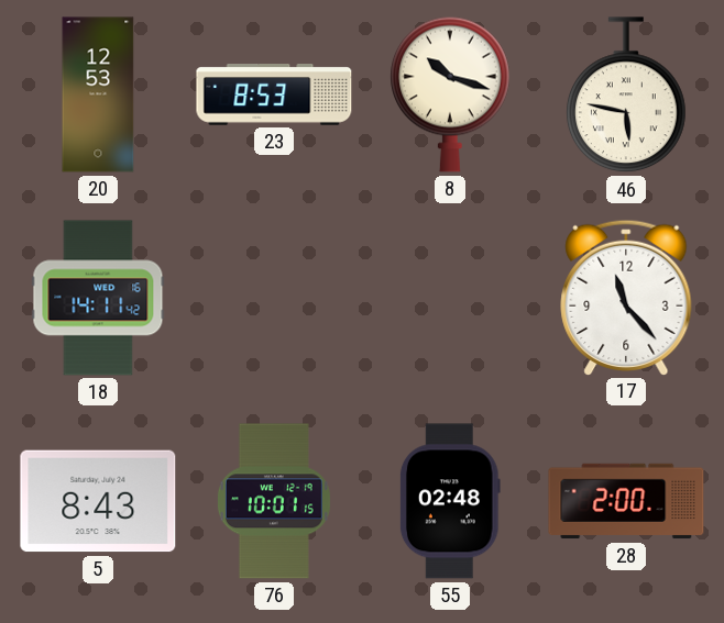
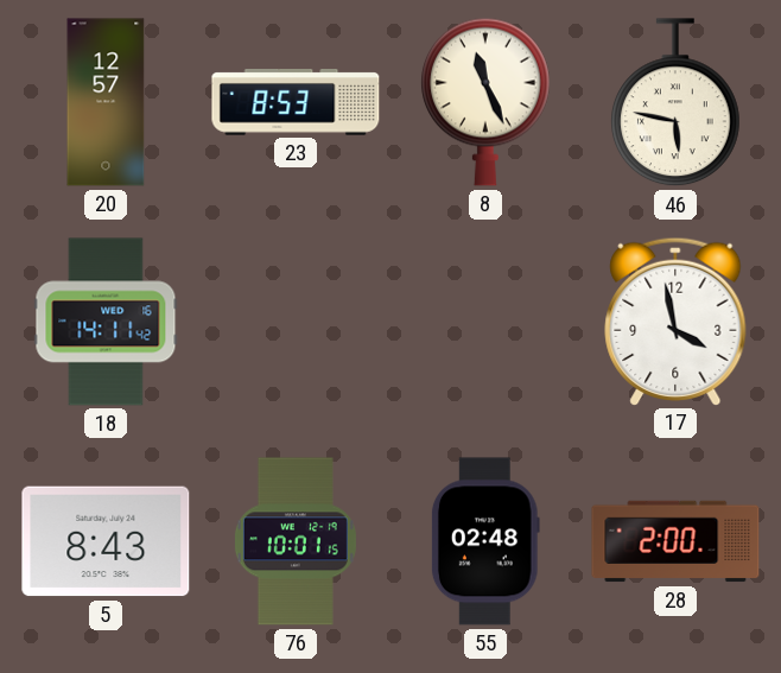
20: 12:53 -> 12:57
8: 10:18 -> 11:26
17: 11:23 -> 3:58
